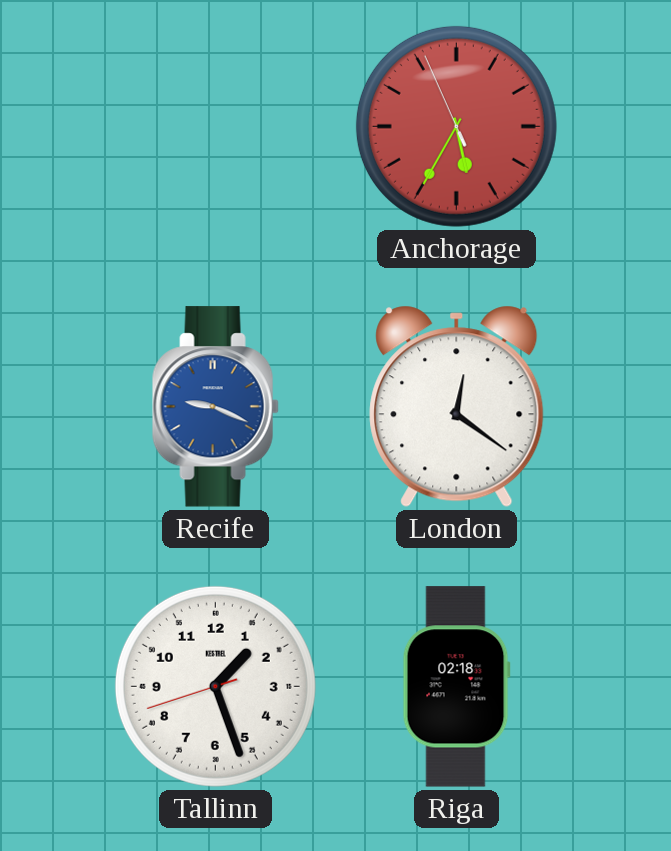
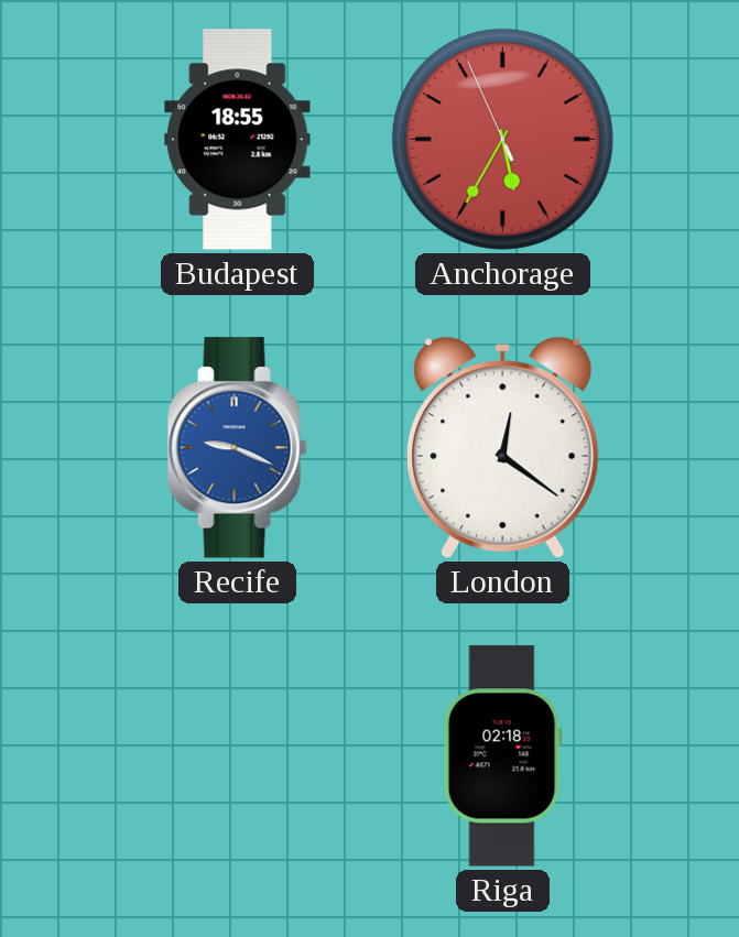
Budapest: none -> 18:55
Tallinn: 1:26 -> none
